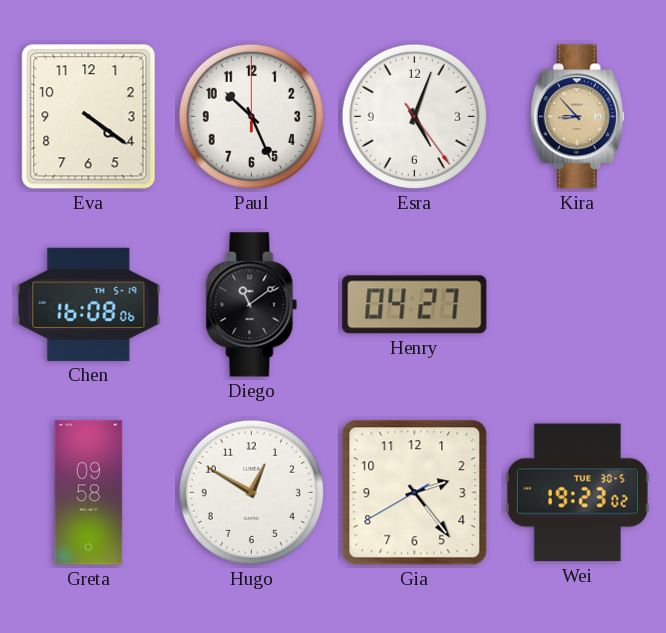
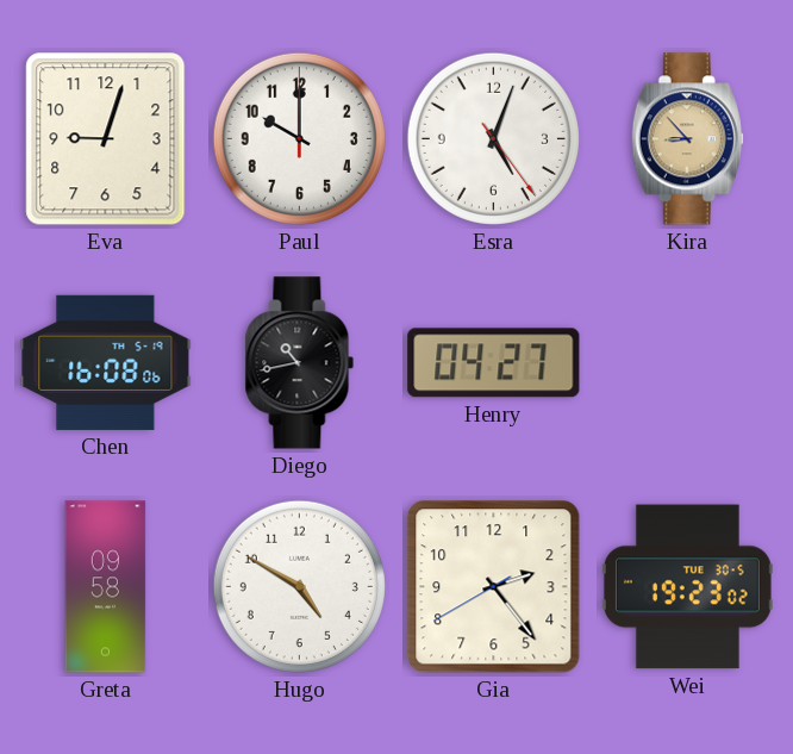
Eva: 4:21 -> 9:03
Paul: 10:26 -> 10:00
Diego: 11:09 -> 10:43
Hugo: 12:50 -> 4:50
